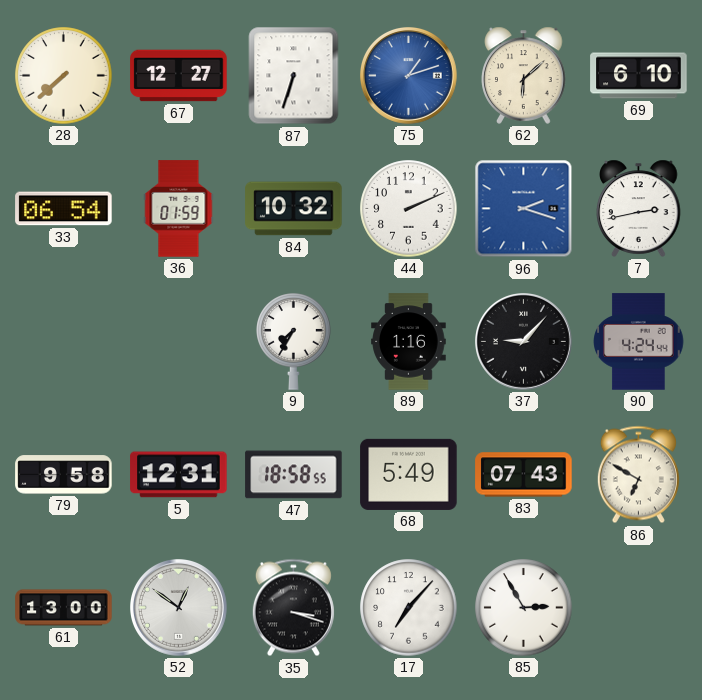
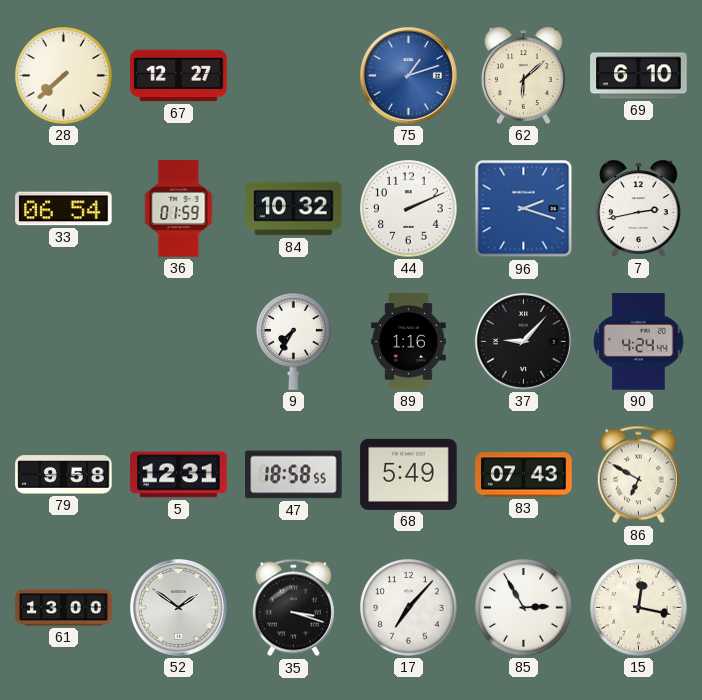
87: 6:33 -> none
52: 12:51 -> 1:51
15: none -> 12:17
